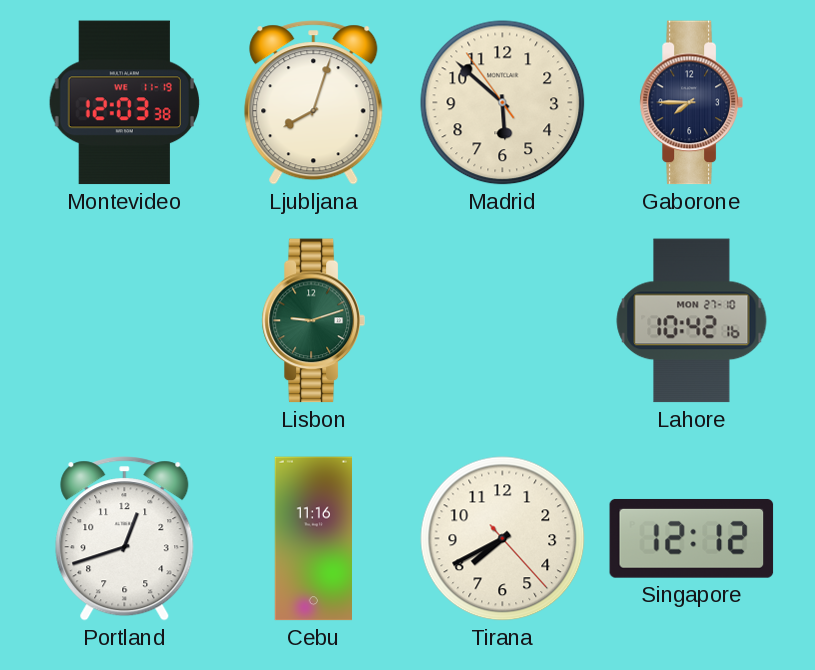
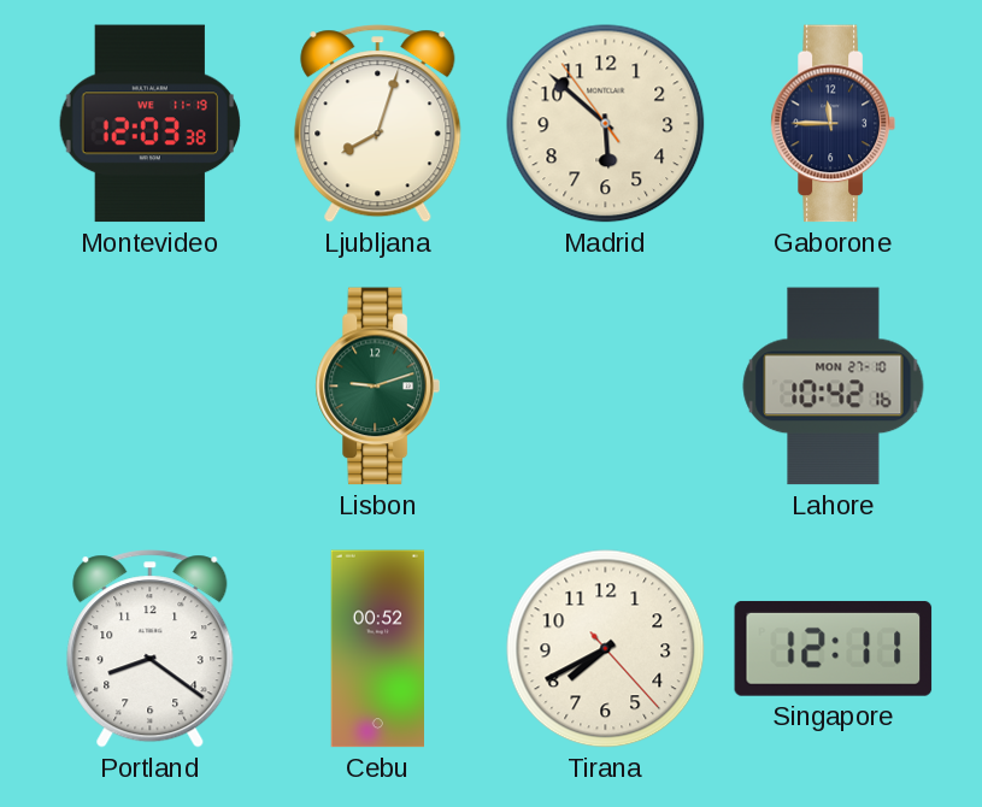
Gaborone: 7:45 -> 11:45
Portland: 12:42 -> 8:21
Cebu: 11:16 -> 00:52
Singapore: 12:12 -> 12:11
